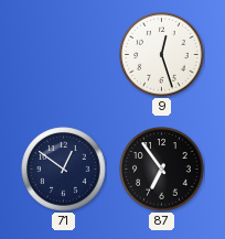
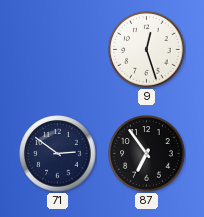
71: 12:51 -> 2:51
